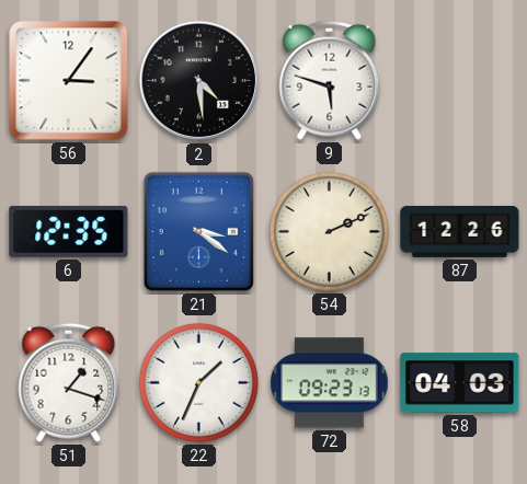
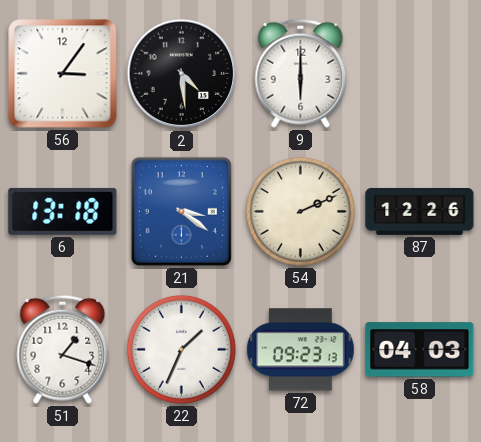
9: 5:48 -> 6:00
6: 12:35 -> 13:18
